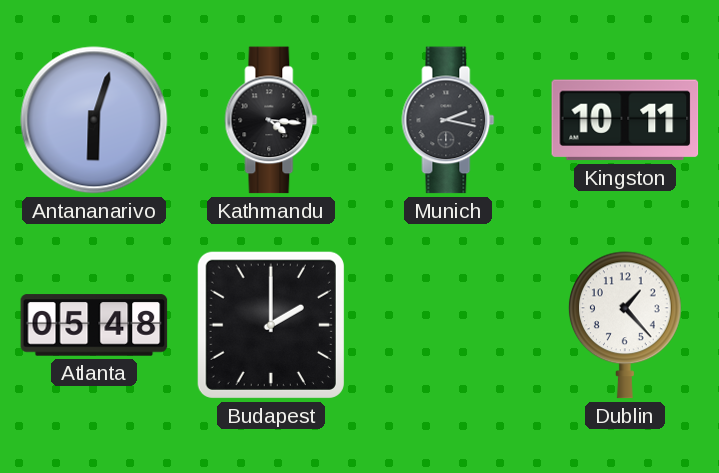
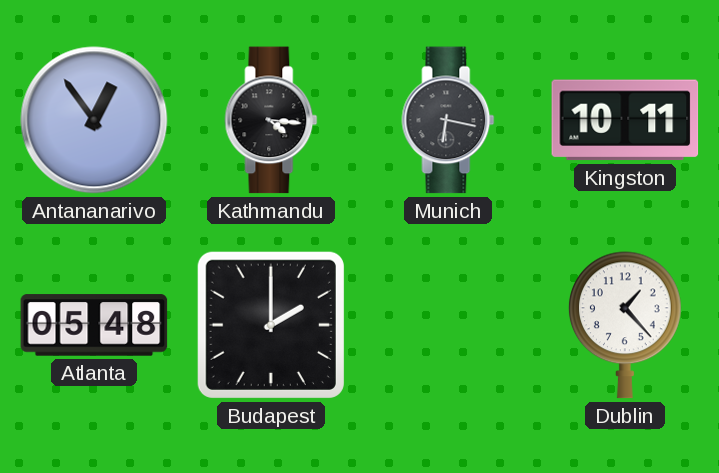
Antananarivo: 6:03 -> 12:54
Munich: 2:17 -> 6:17
